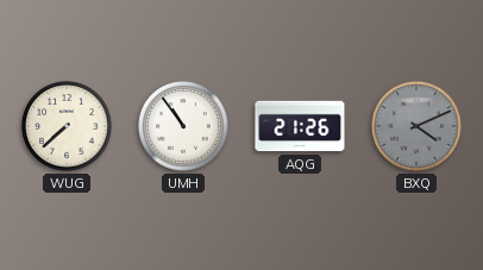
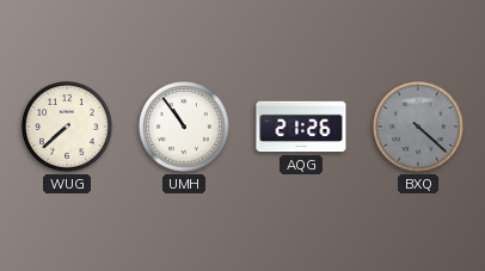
BXQ: 4:11 -> 4:22
